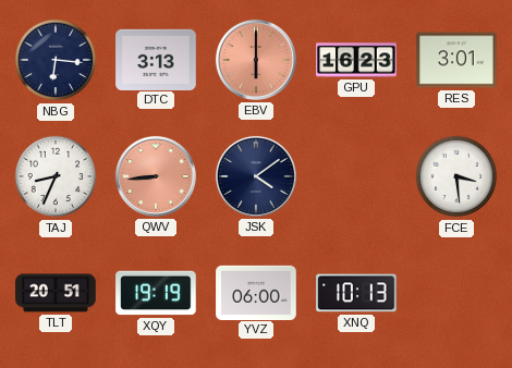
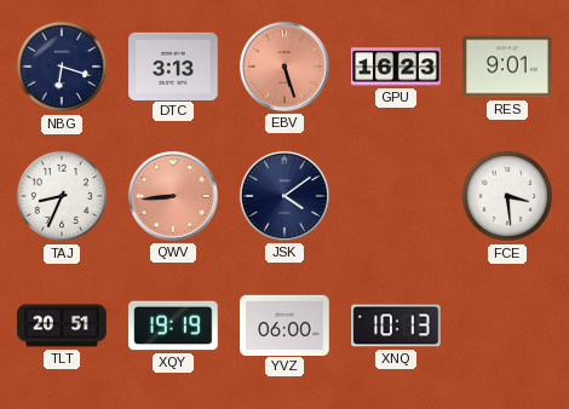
NBG: 6:16 -> 6:18
EBV: 6:00 -> 5:27
RES: 3:01 -> 9:01
